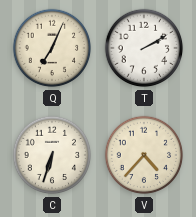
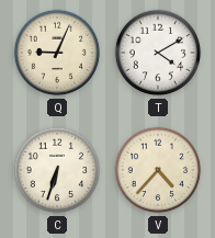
Q: 7:04 -> 9:04
T: 2:10 -> 4:10
